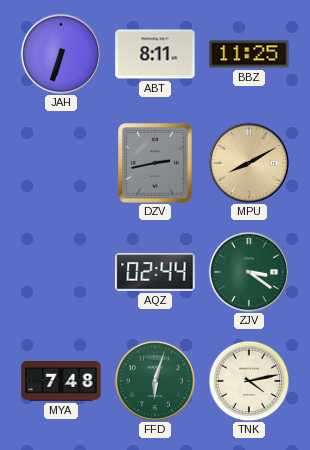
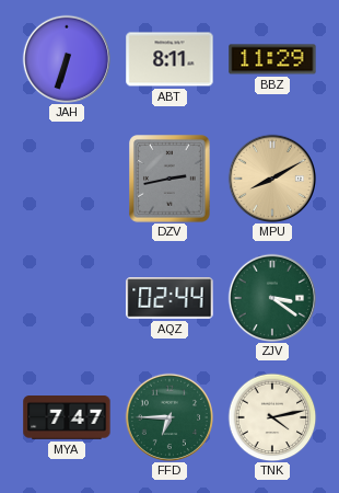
BBZ: 11:25 -> 11:29
MYA: 7:48 -> 7:47
FFD: 6:03 -> 6:45
